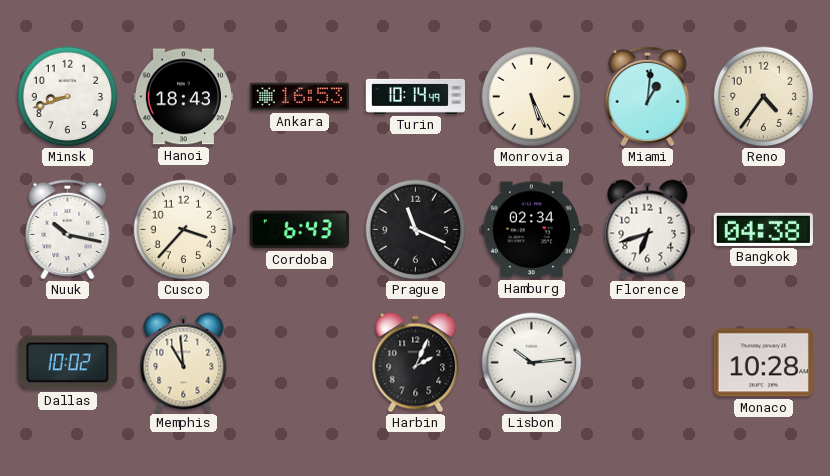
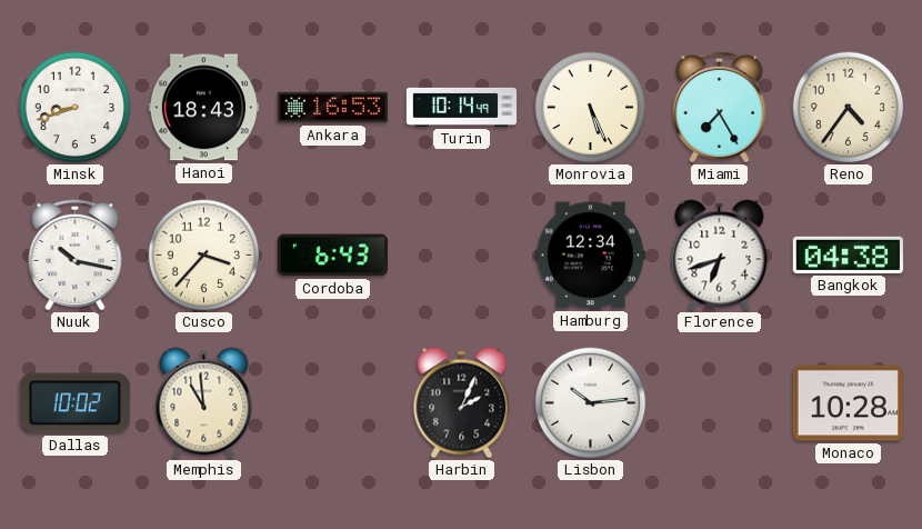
Miami: 1:01 -> 7:25
Prague: 11:19 -> none
Hamburg: 02:34 -> 12:34
